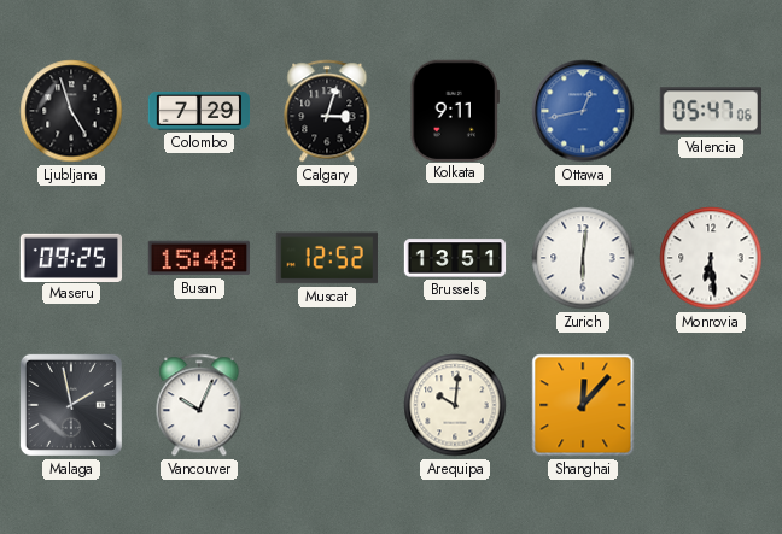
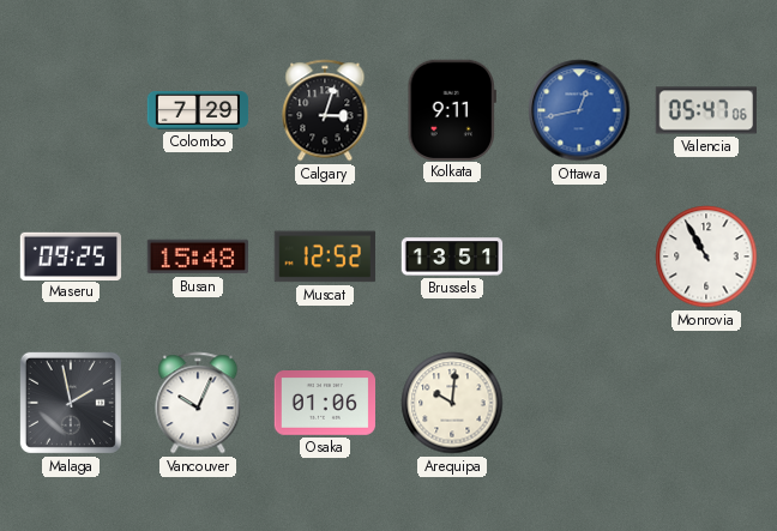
Ljubljana: 4:57 -> none
Zurich: 6:01 -> none
Monrovia: 6:29 -> 10:55
Osaka: none -> 01:06
Shanghai: 12:07 -> none
